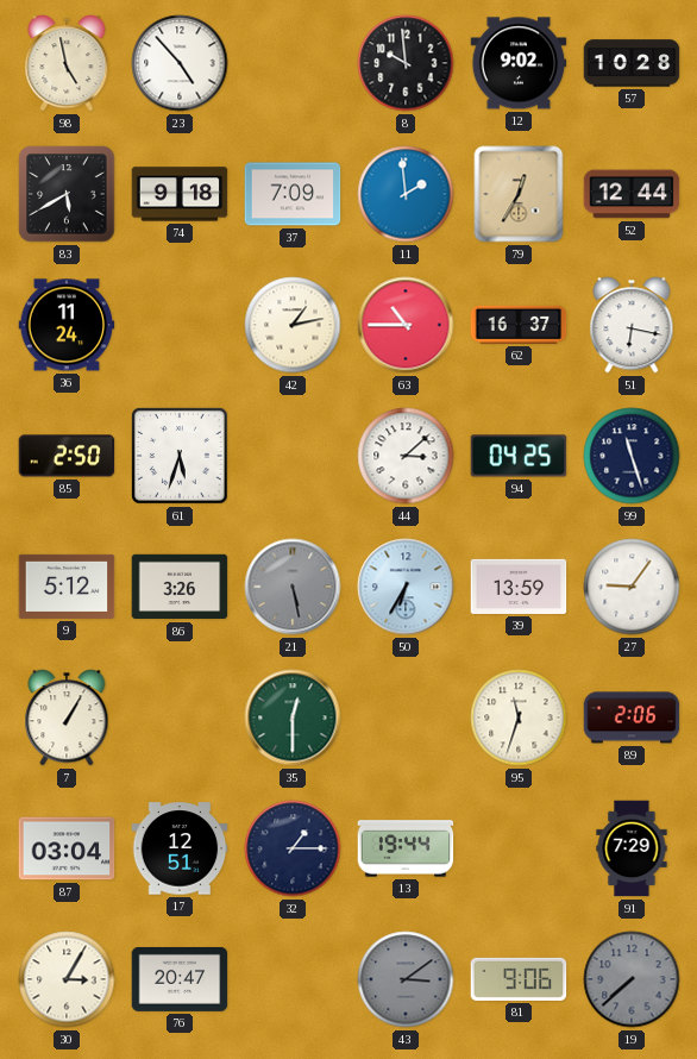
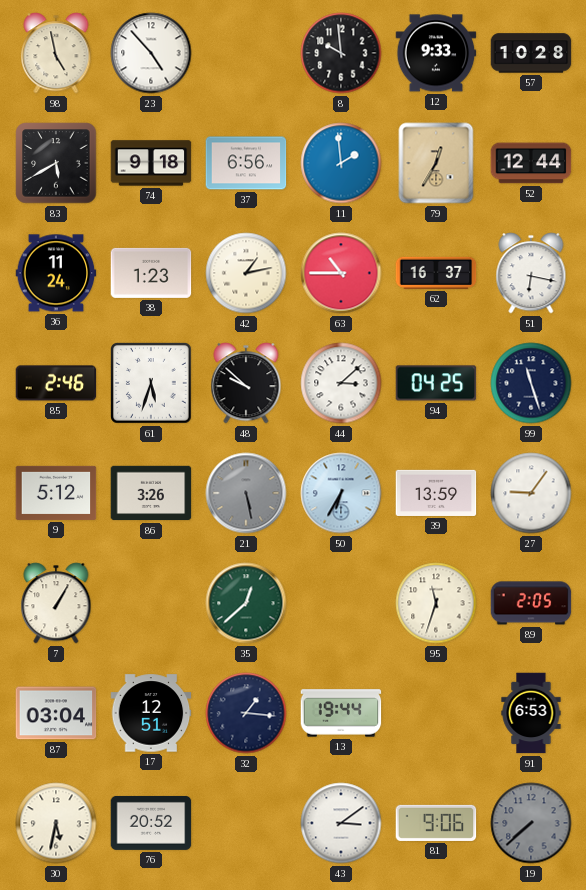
12: 9:02 -> 9:33
37: 7:09 -> 6:56
38: none -> 1:23
85: 2:50 -> 2:46
48: none -> 9:52
35: 12:30 -> 12:38
89: 2:06 -> 2:05
32: 1:15 -> 1:16
91: 7:29 -> 6:53
30: 3:05 -> 5:32
76: 20:47 -> 20:52
43 dial: grey -> white
